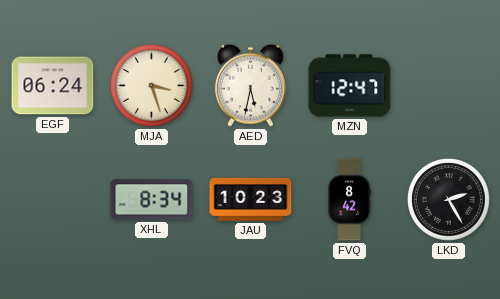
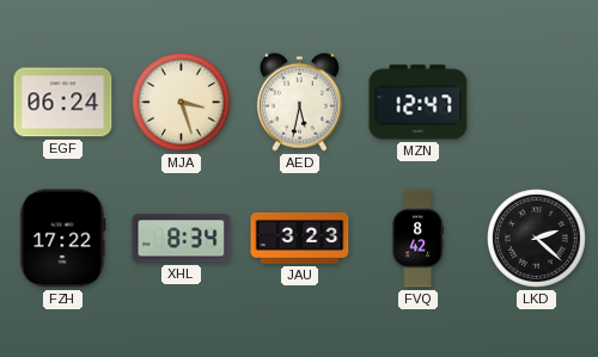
FZH: none -> 17:22
JAU: 10:23 -> 3:23
LKD: 2:25 -> 2:22
